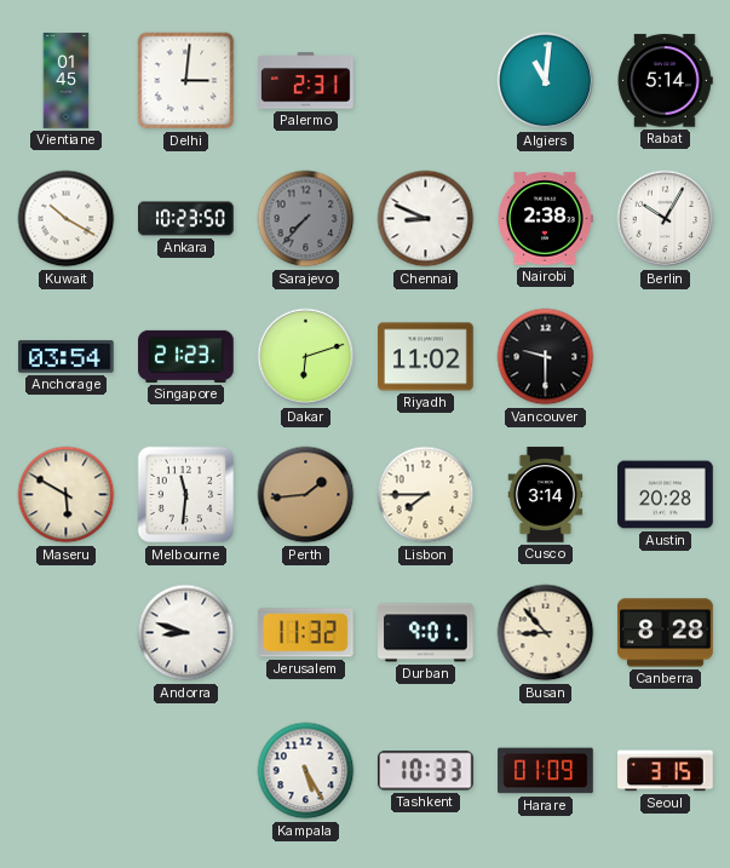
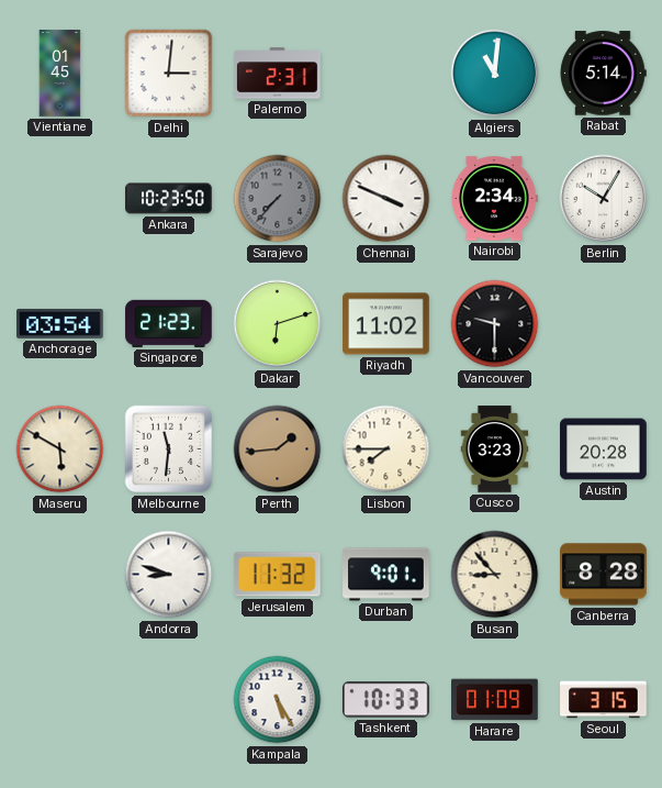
Kuwait: 10:20 -> none
Chennai: 8:49 -> 3:49
Nairobi: 2:38 -> 2:34
Cusco: 3:14 -> 3:23
